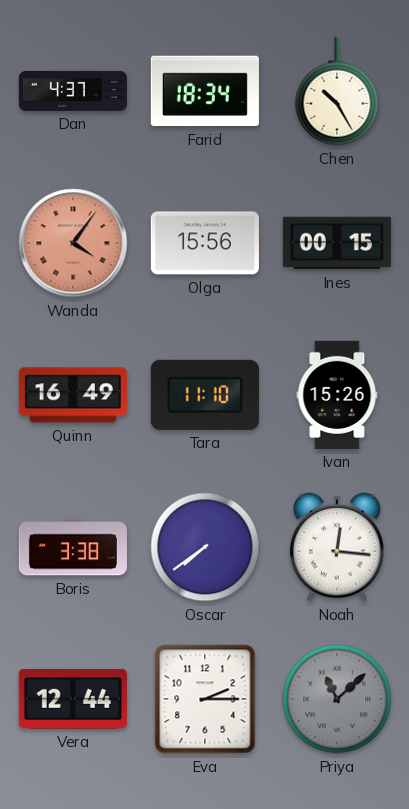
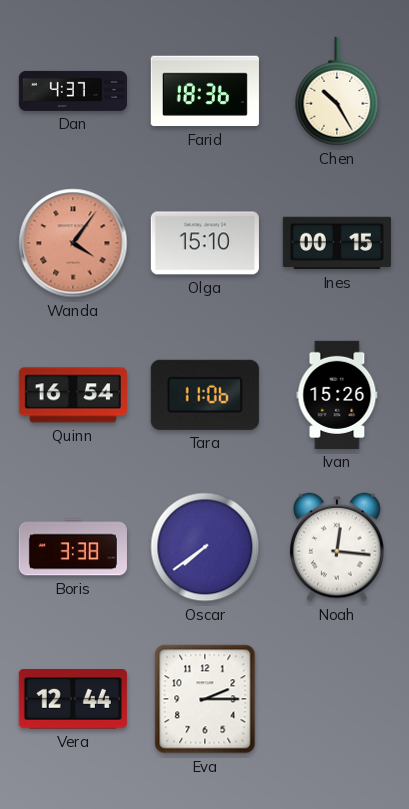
Farid: 18:34 -> 18:36
Olga: 15:56 -> 15:10
Quinn: 16:49 -> 16:54
Tara: 11:10 -> 11:06
Priya: 11:08 -> none
